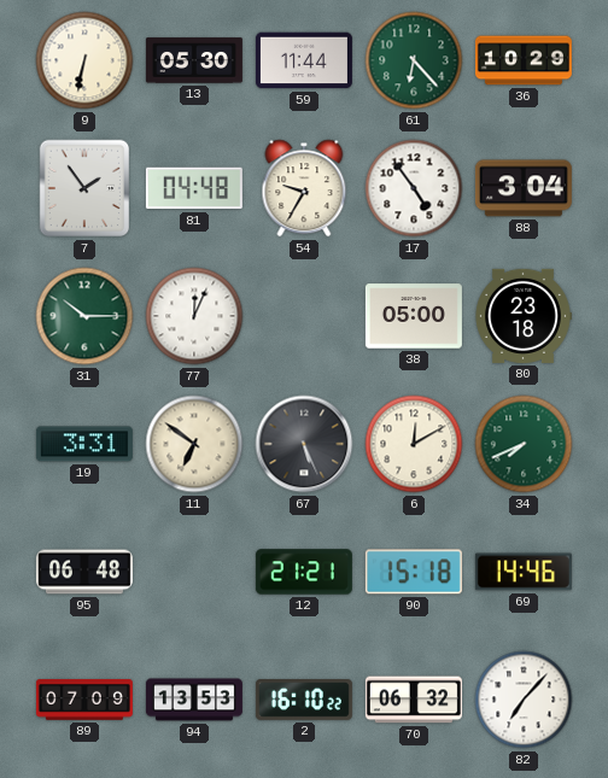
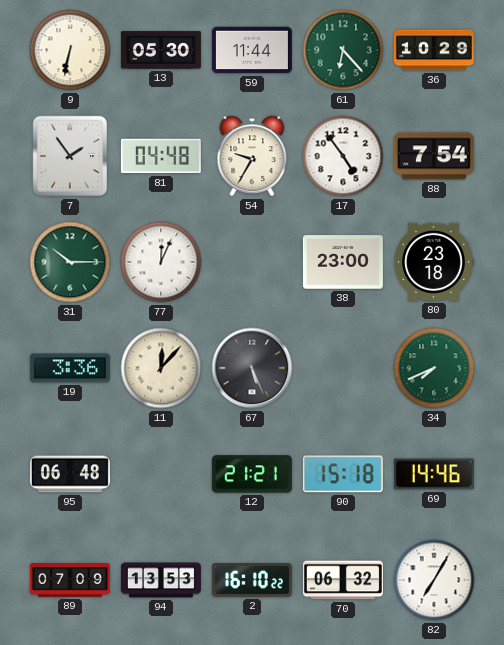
88: 3:04 -> 7:54
38: 05:00 -> 23:00
19: 3:31 -> 3:36
11: 6:51 -> 12:07
6: 12:10 -> none
82: 7:07 -> 7:05
